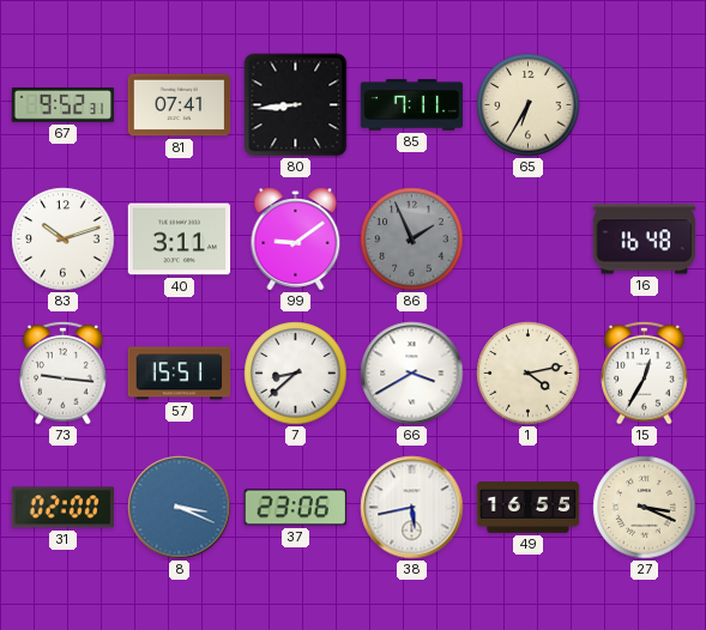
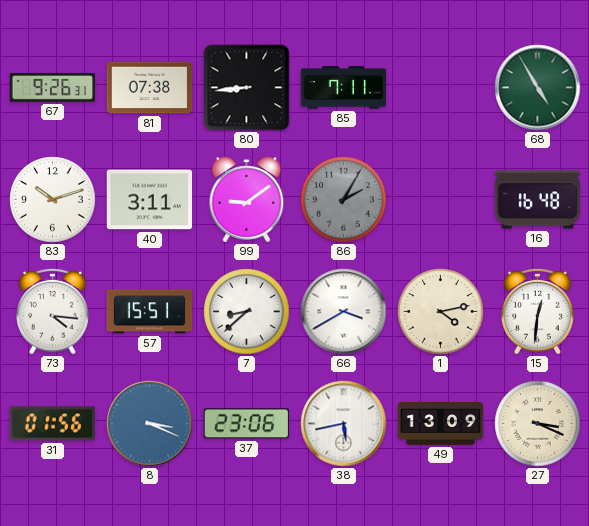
67: 9:52 -> 9:26
81: 07:41 -> 07:38
65: 6:35 -> none
68: none -> 4:55
86: 1:56 -> 2:05
73: 9:16 -> 4:16
15: 12:35 -> 12:31
31: 02:00 -> 01:56
49: 16:55 -> 13:09
